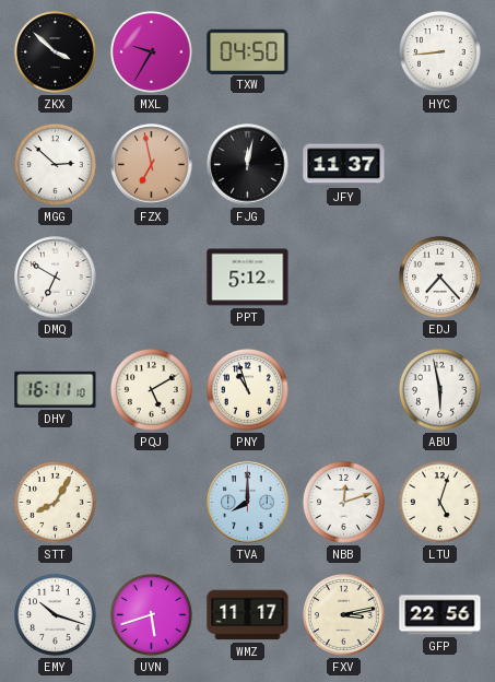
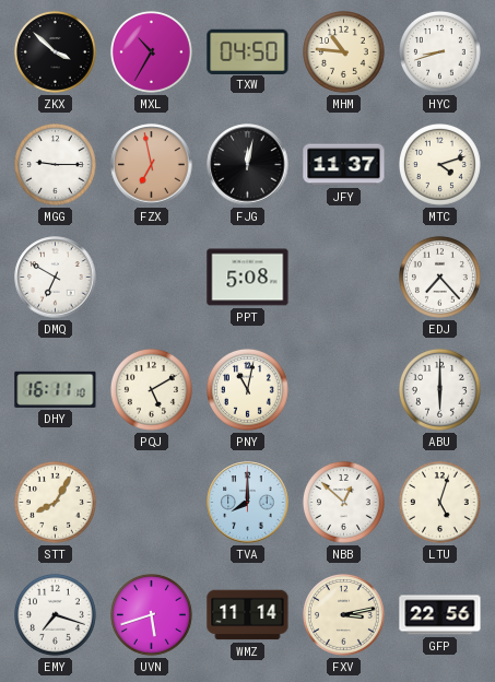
MXL: 9:35 -> 10:35
MHM: none -> 10:46
HYC: 8:44 -> 8:42
MGG: 2:52 -> 9:15
MTC: none -> 4:12
PPT: 5:12 -> 5:08
PNY: 10:57 -> 11:02
ABU: 5:58 -> 6:00
NBB: 12:12 -> 12:52
EMY: 10:18 -> 7:18
WMZ: 11:17 -> 11:14
